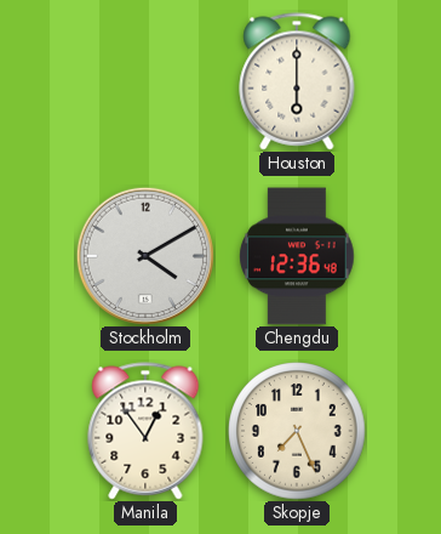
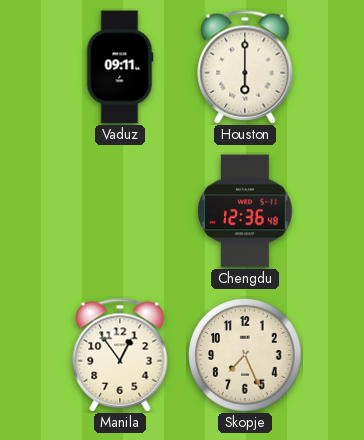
Vaduz: none -> 09:11
Stockholm: 4:10 -> none
